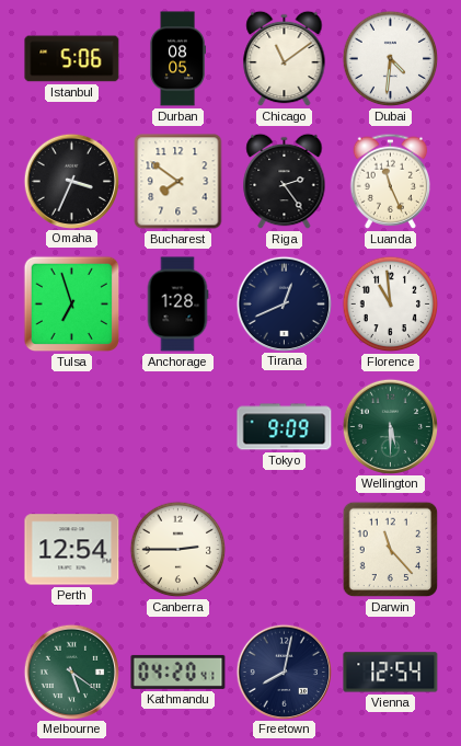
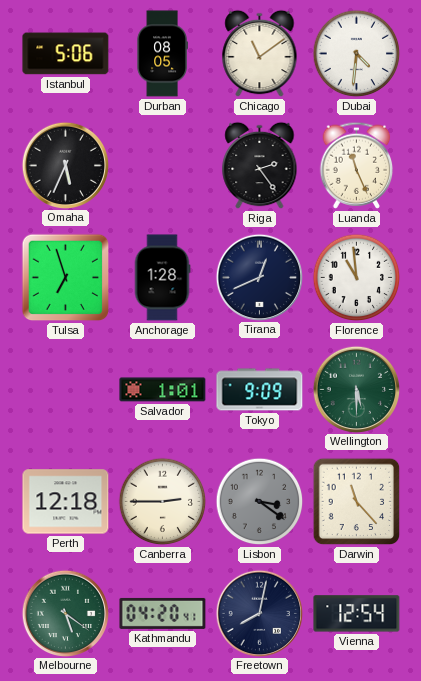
Omaha: 3:34 -> 5:34
Bucharest: 7:51 -> none
Salvador: none -> 1:01
Perth: 12:54 -> 12:18
Lisbon: none -> 3:21
